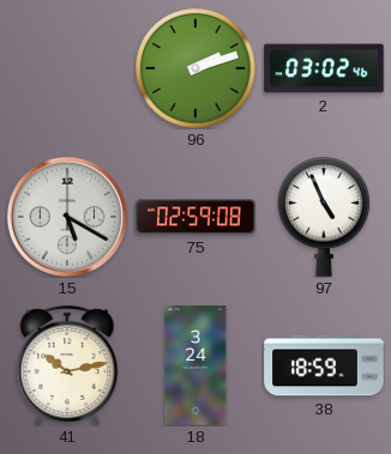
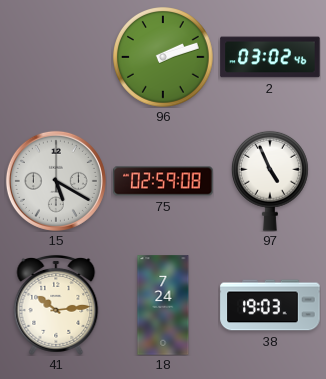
41: 10:13 -> 10:14
18: 3:24 -> 7:24
38: 18:59 -> 19:03
